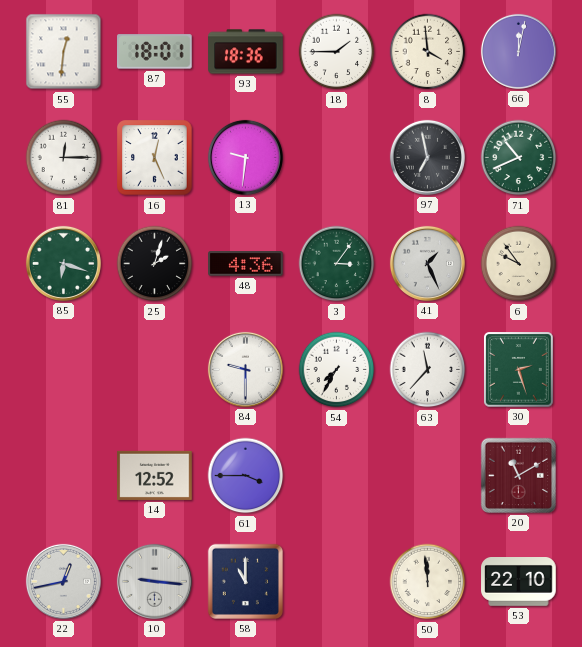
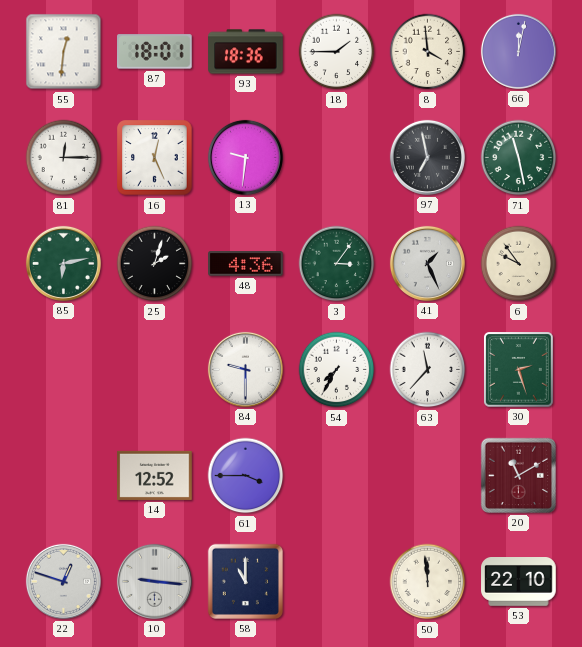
71: 10:41 -> 11:28
85: 6:18 -> 6:13
22: 12:43 -> 12:48
